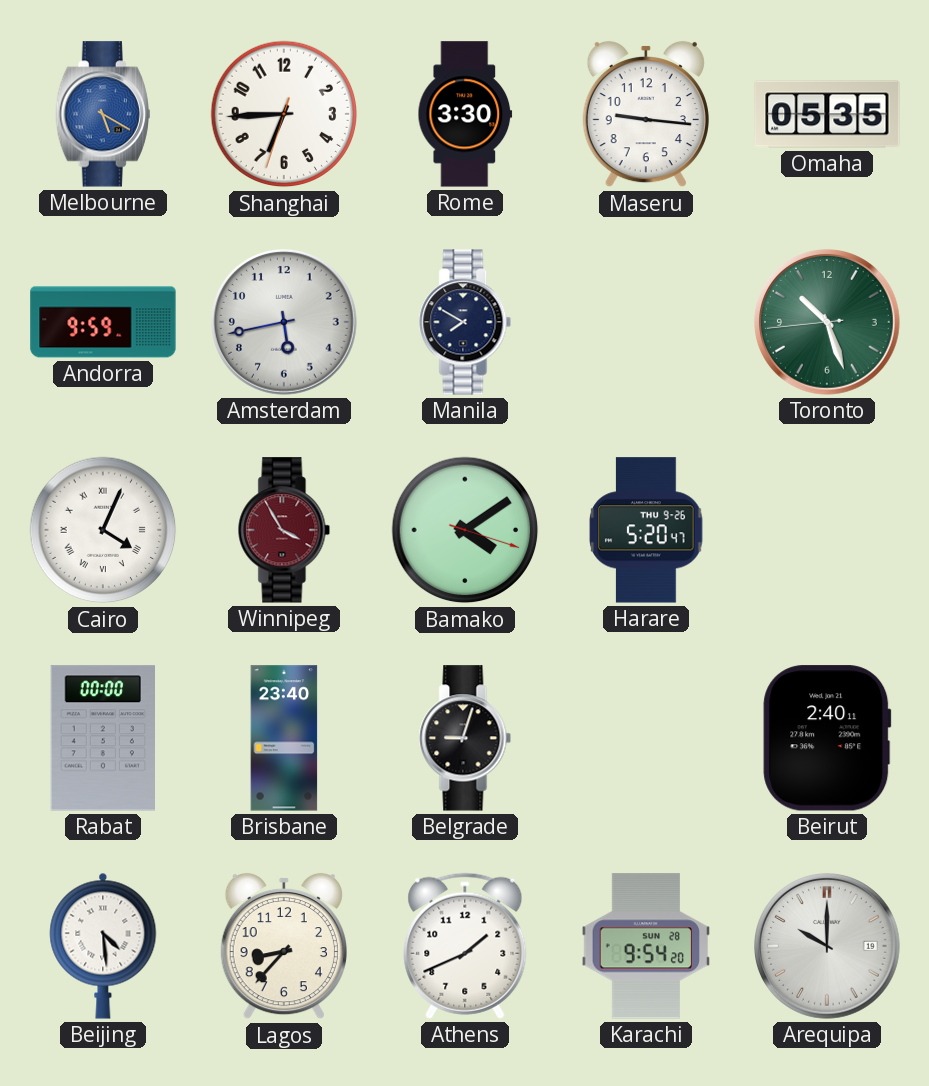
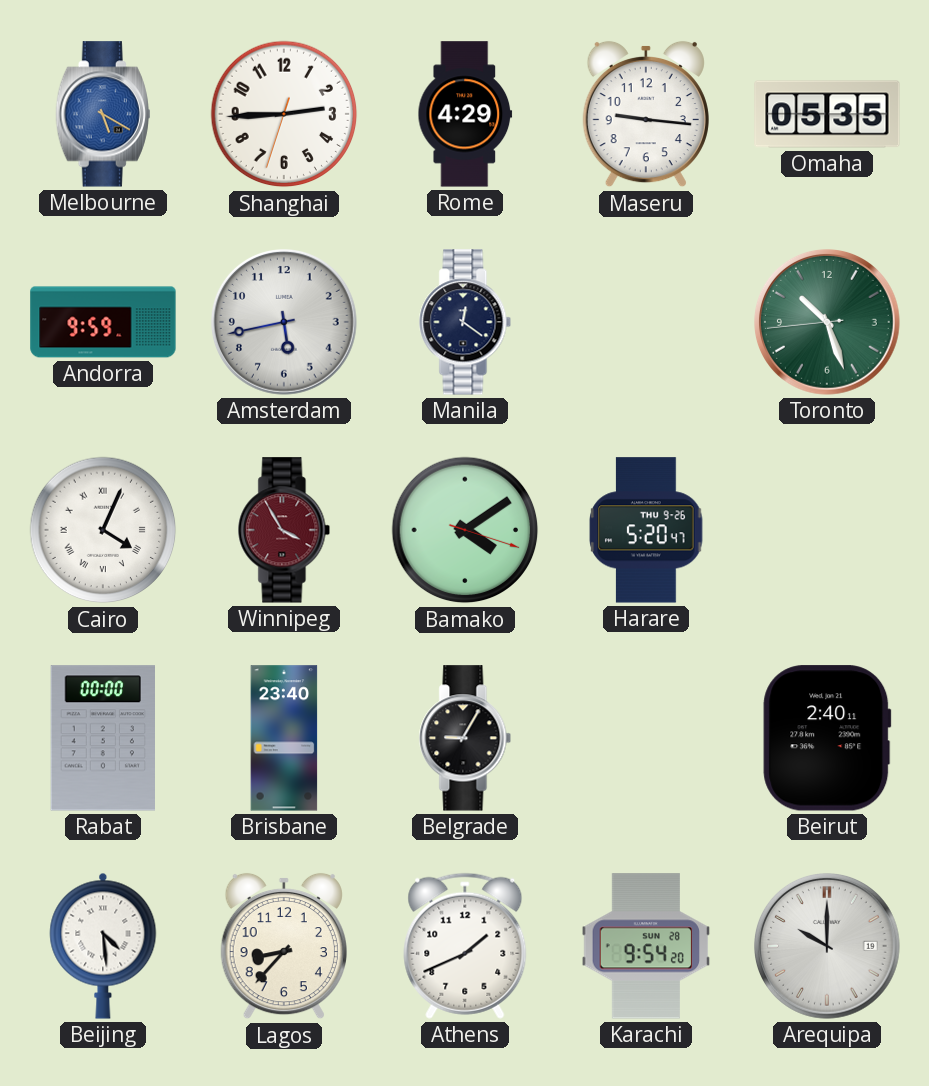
Shanghai: 6:44 -> 2:44
Rome: 3:30 -> 4:29
Manila: 7:50 -> 12:21
Belgrade: 9:03 -> 9:05
